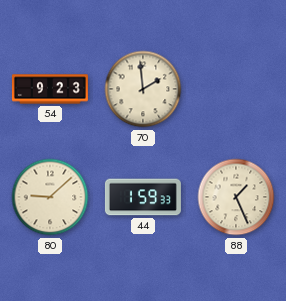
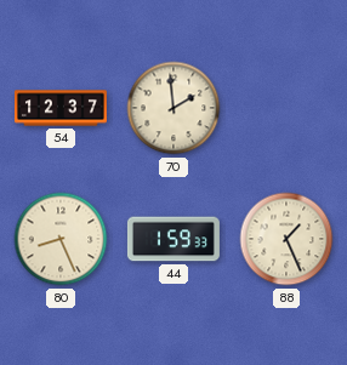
54: 9:23 -> 12:37
80: 9:08 -> 8:26
